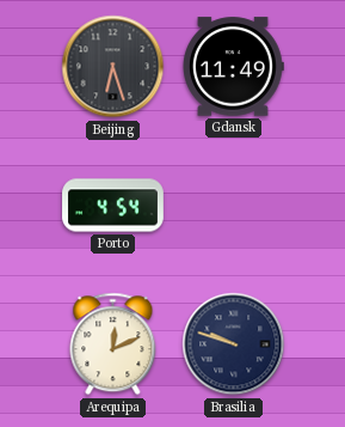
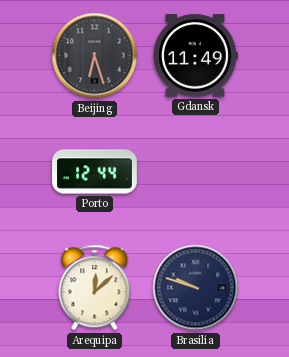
Porto: 4:54 -> 12:44
Arequipa: 12:11 -> 12:08
